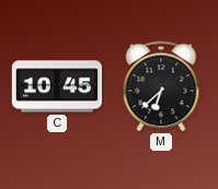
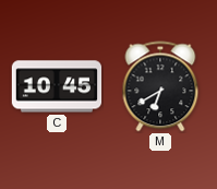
M: 6:38 -> 6:40
